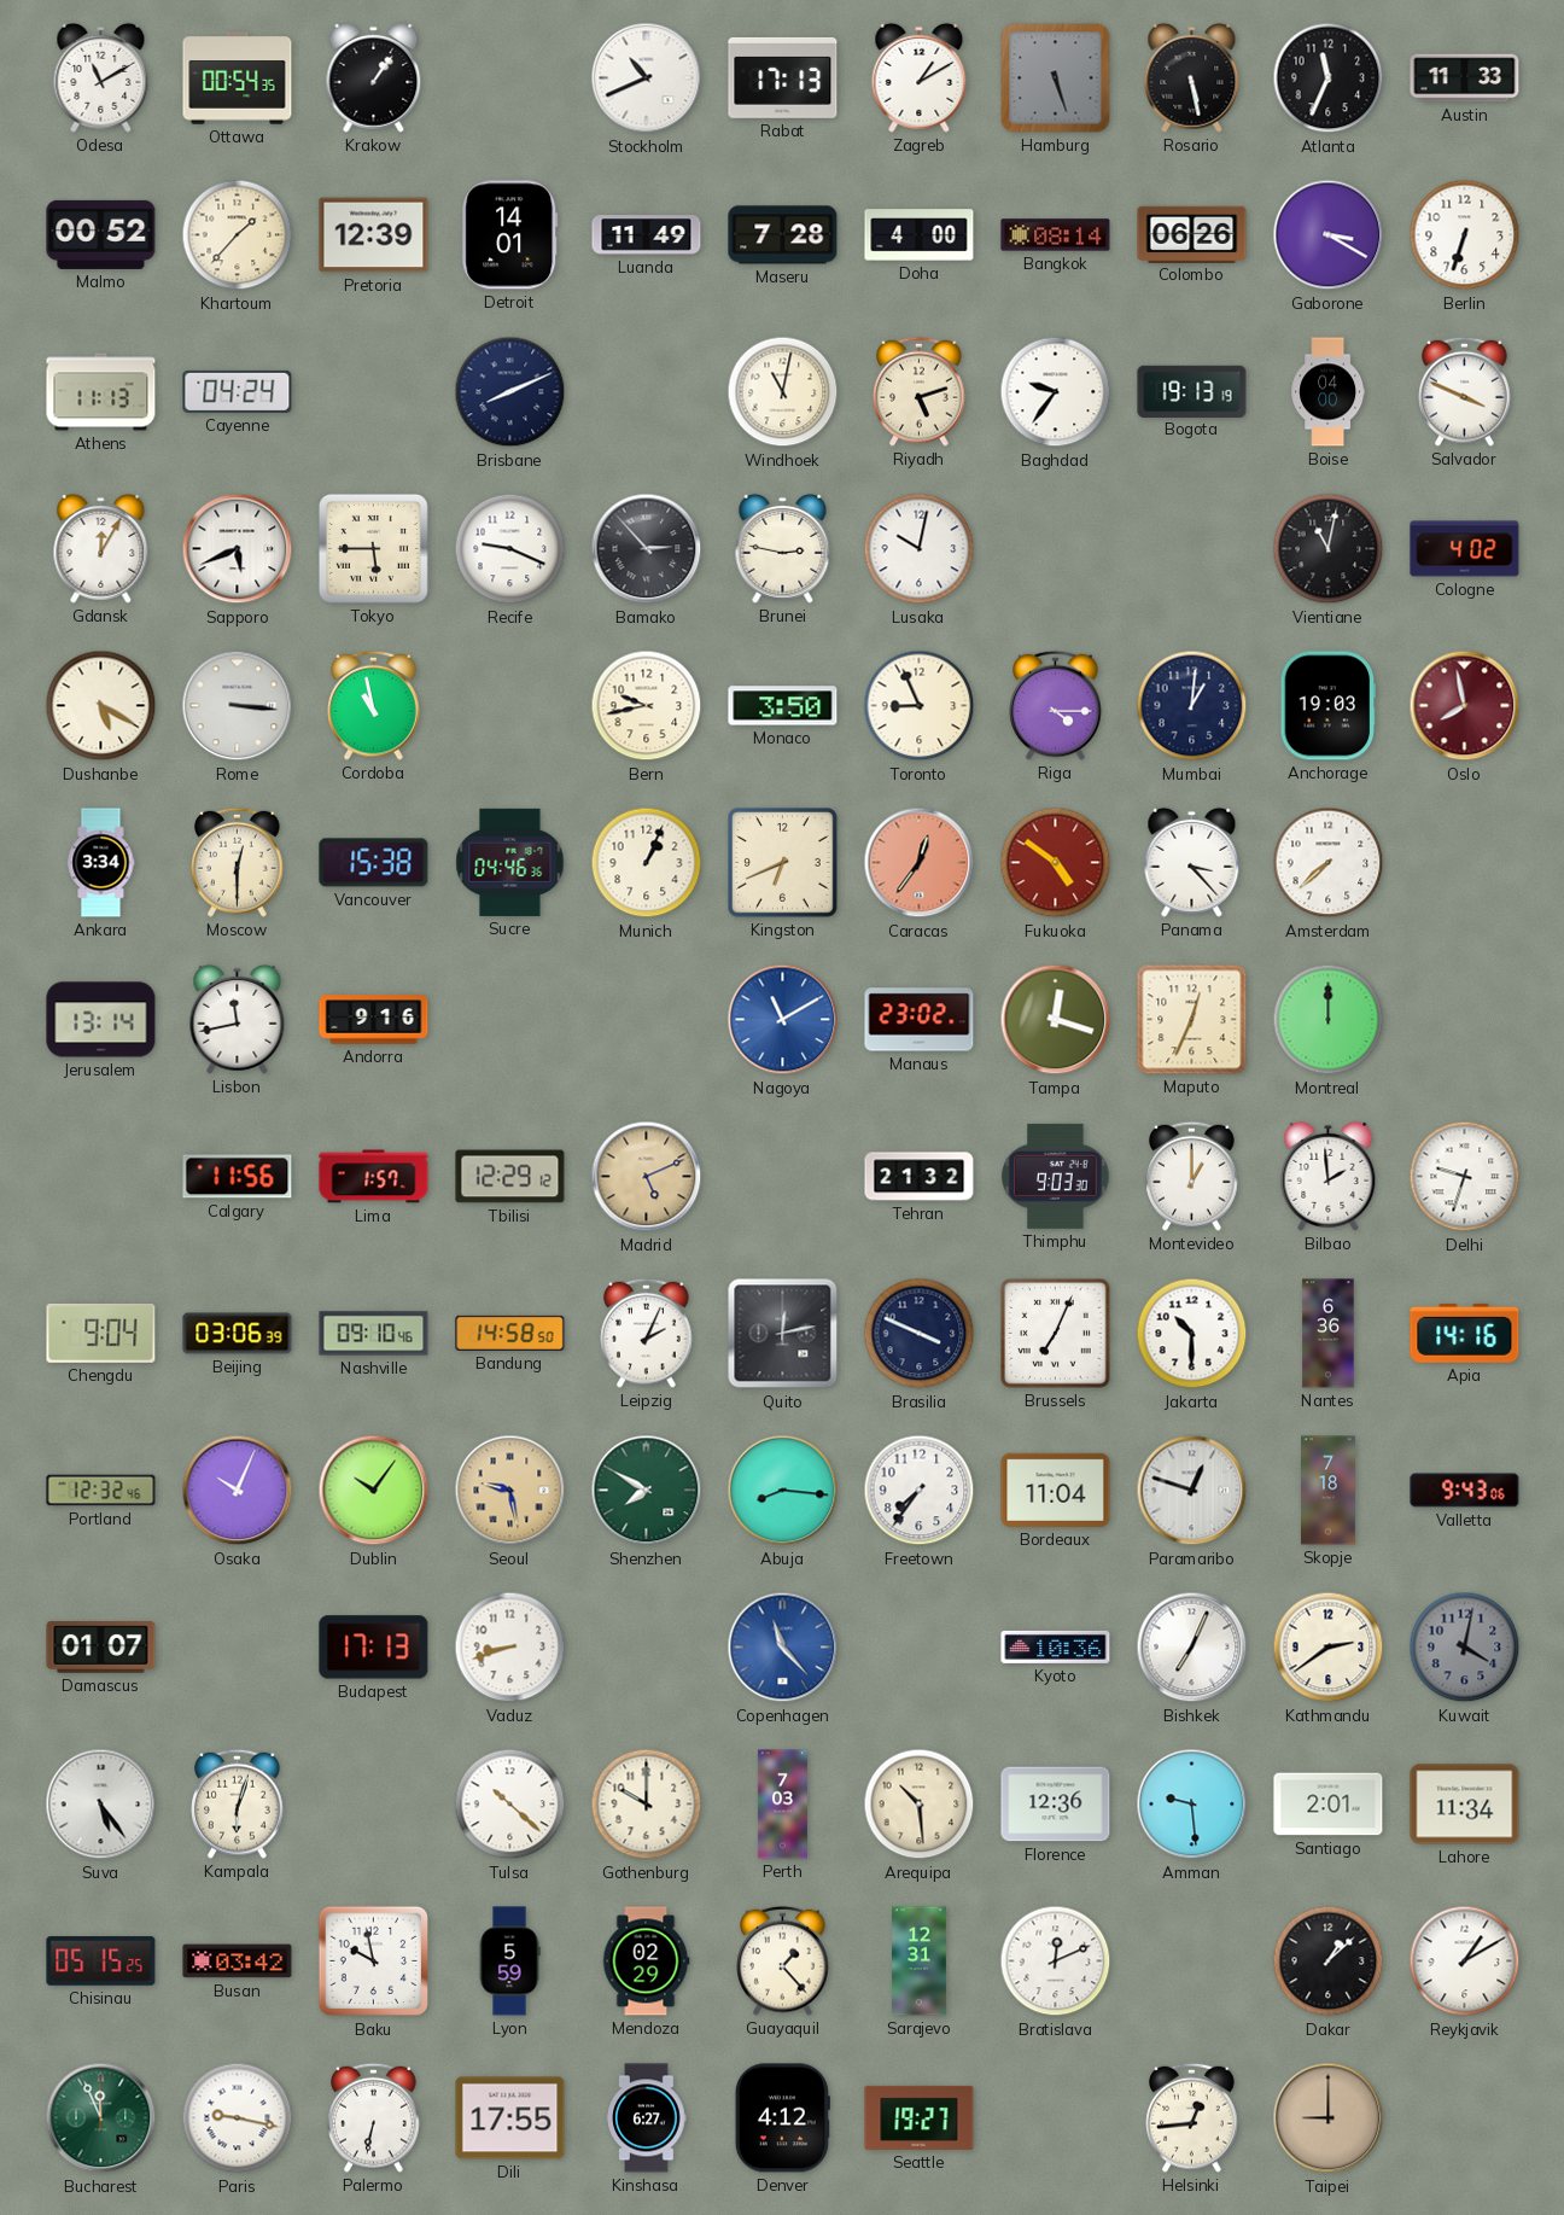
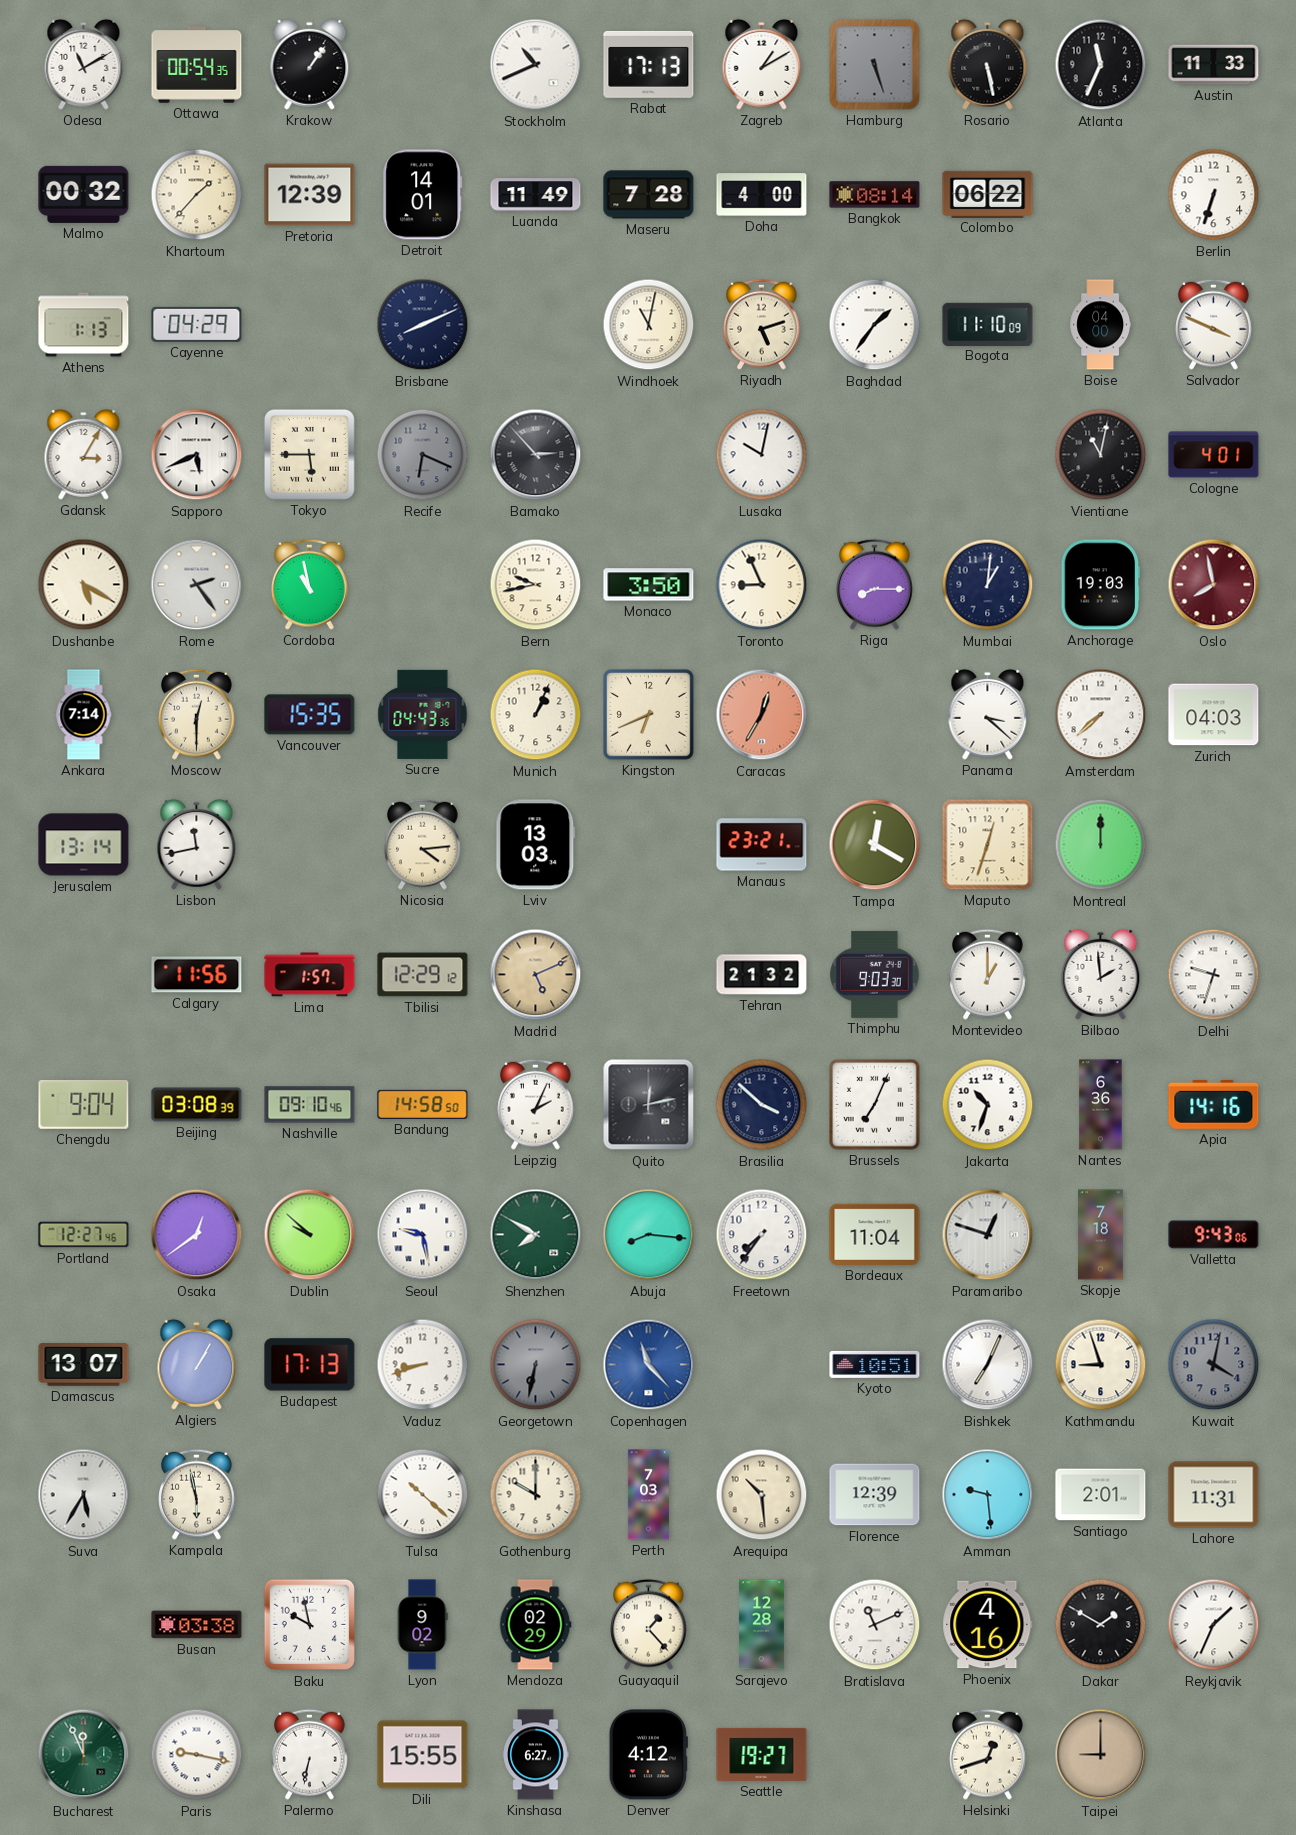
Malmo: 00:52 -> 00:32
Colombo: 06:26 -> 06:22
Gaborone: 3:20 -> none
Athens: 11:13 -> 1:13
Cayenne: 04:24 -> 04:29
Baghdad: 9:36 -> 1:36
Bogota: 19:13 -> 11:10
Gdansk: 12:05 -> 3:05
Recife: 9:19 -> 6:19
Recife dial: white -> grey
Brunei: 2:47 -> none
Cologne: 4:02 -> 4:01
Rome: 3:16 -> 2:24
Riga: 4:15 -> 8:15
Ankara: 3:34 -> 7:14
Vancouver: 15:38 -> 15:35
Sucre: 04:46 -> 04:43
Caracas: 12:36 -> 12:35
Fukuoka: 4:51 -> none
Panama: 3:23 -> 3:22
Zurich: none -> 04:03
Andorra: 9:16 -> none
Nicosia: none -> 4:14
Lviv: none -> 13:03
Nagoya: 11:10 -> none
Manaus: 23:02 -> 23:21
Tampa: 12:18 -> 12:20
Maputo: 12:34 -> 12:33
Beijing: 03:06 -> 03:08
Brasilia: 3:49 -> 3:52
Jakarta: 10:30 -> 10:33
Portland: 12:32 -> 12:27
Osaka: 10:04 -> 12:39
Dublin: 10:06 -> 9:52
Seoul dial: champagne -> white
Damascus: 01:07 -> 13:07
Algiers: none -> 1:05
Georgetown: none -> 6:32
Kyoto: 10:36 -> 10:51
Kathmandu: 2:39 -> 8:57
Suva: 5:24 -> 5:35
Kampala: 6:03 -> 5:58
Florence: 12:36 -> 12:39
Lahore: 11:34 -> 11:31
Chisinau: 05:15 -> none
Busan: 03:42 -> 03:38
Lyon: 5:59 -> 9:02
Sarajevo: 12:31 -> 12:28
Bratislava: 12:11 -> 11:11
Phoenix: none -> 4:16
Dakar: 1:08 -> 1:50
Reykjavik: 1:10 -> 1:34
Dili: 17:55 -> 15:55
Helsinki: 12:44 -> 12:42
